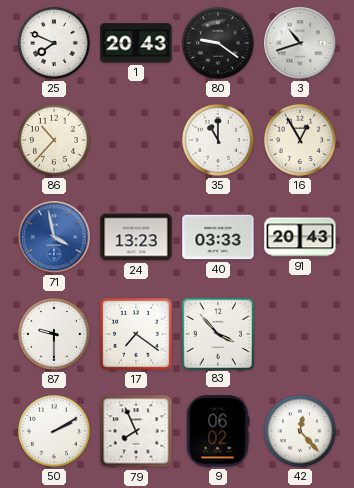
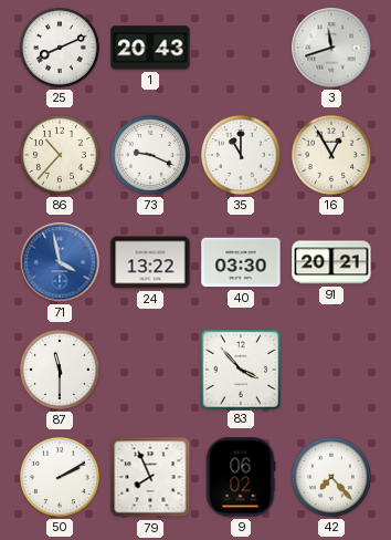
25: 7:49 -> 8:11
80: 9:21 -> none
3: 10:42 -> 11:42
73: none -> 9:19
24: 13:23 -> 13:22
40: 03:33 -> 03:30
91: 20:43 -> 20:21
87: 9:30 -> 11:30
17: 7:21 -> none
42: 12:23 -> 7:23
